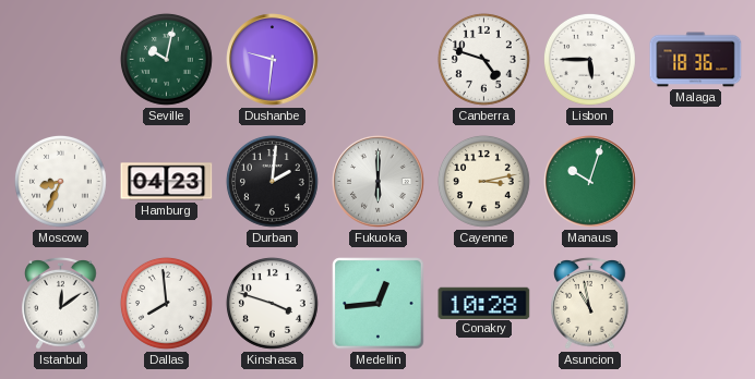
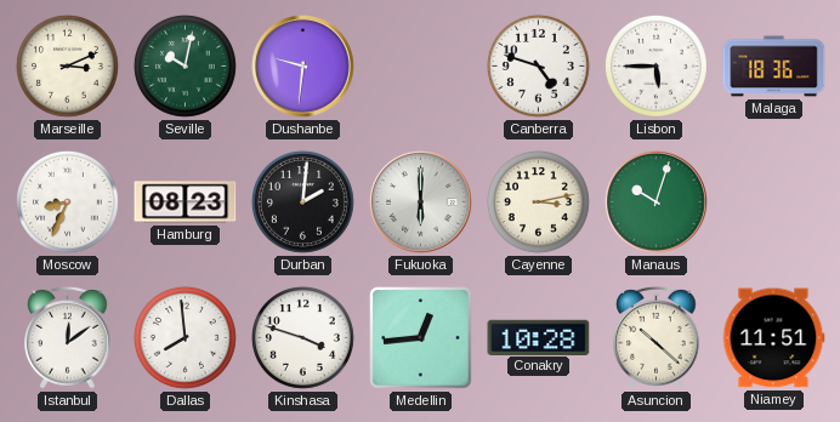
Marseille: none -> 3:11
Hamburg: 04:23 -> 08:23
Asuncion: 10:58 -> 10:22
Niamey: none -> 11:51
